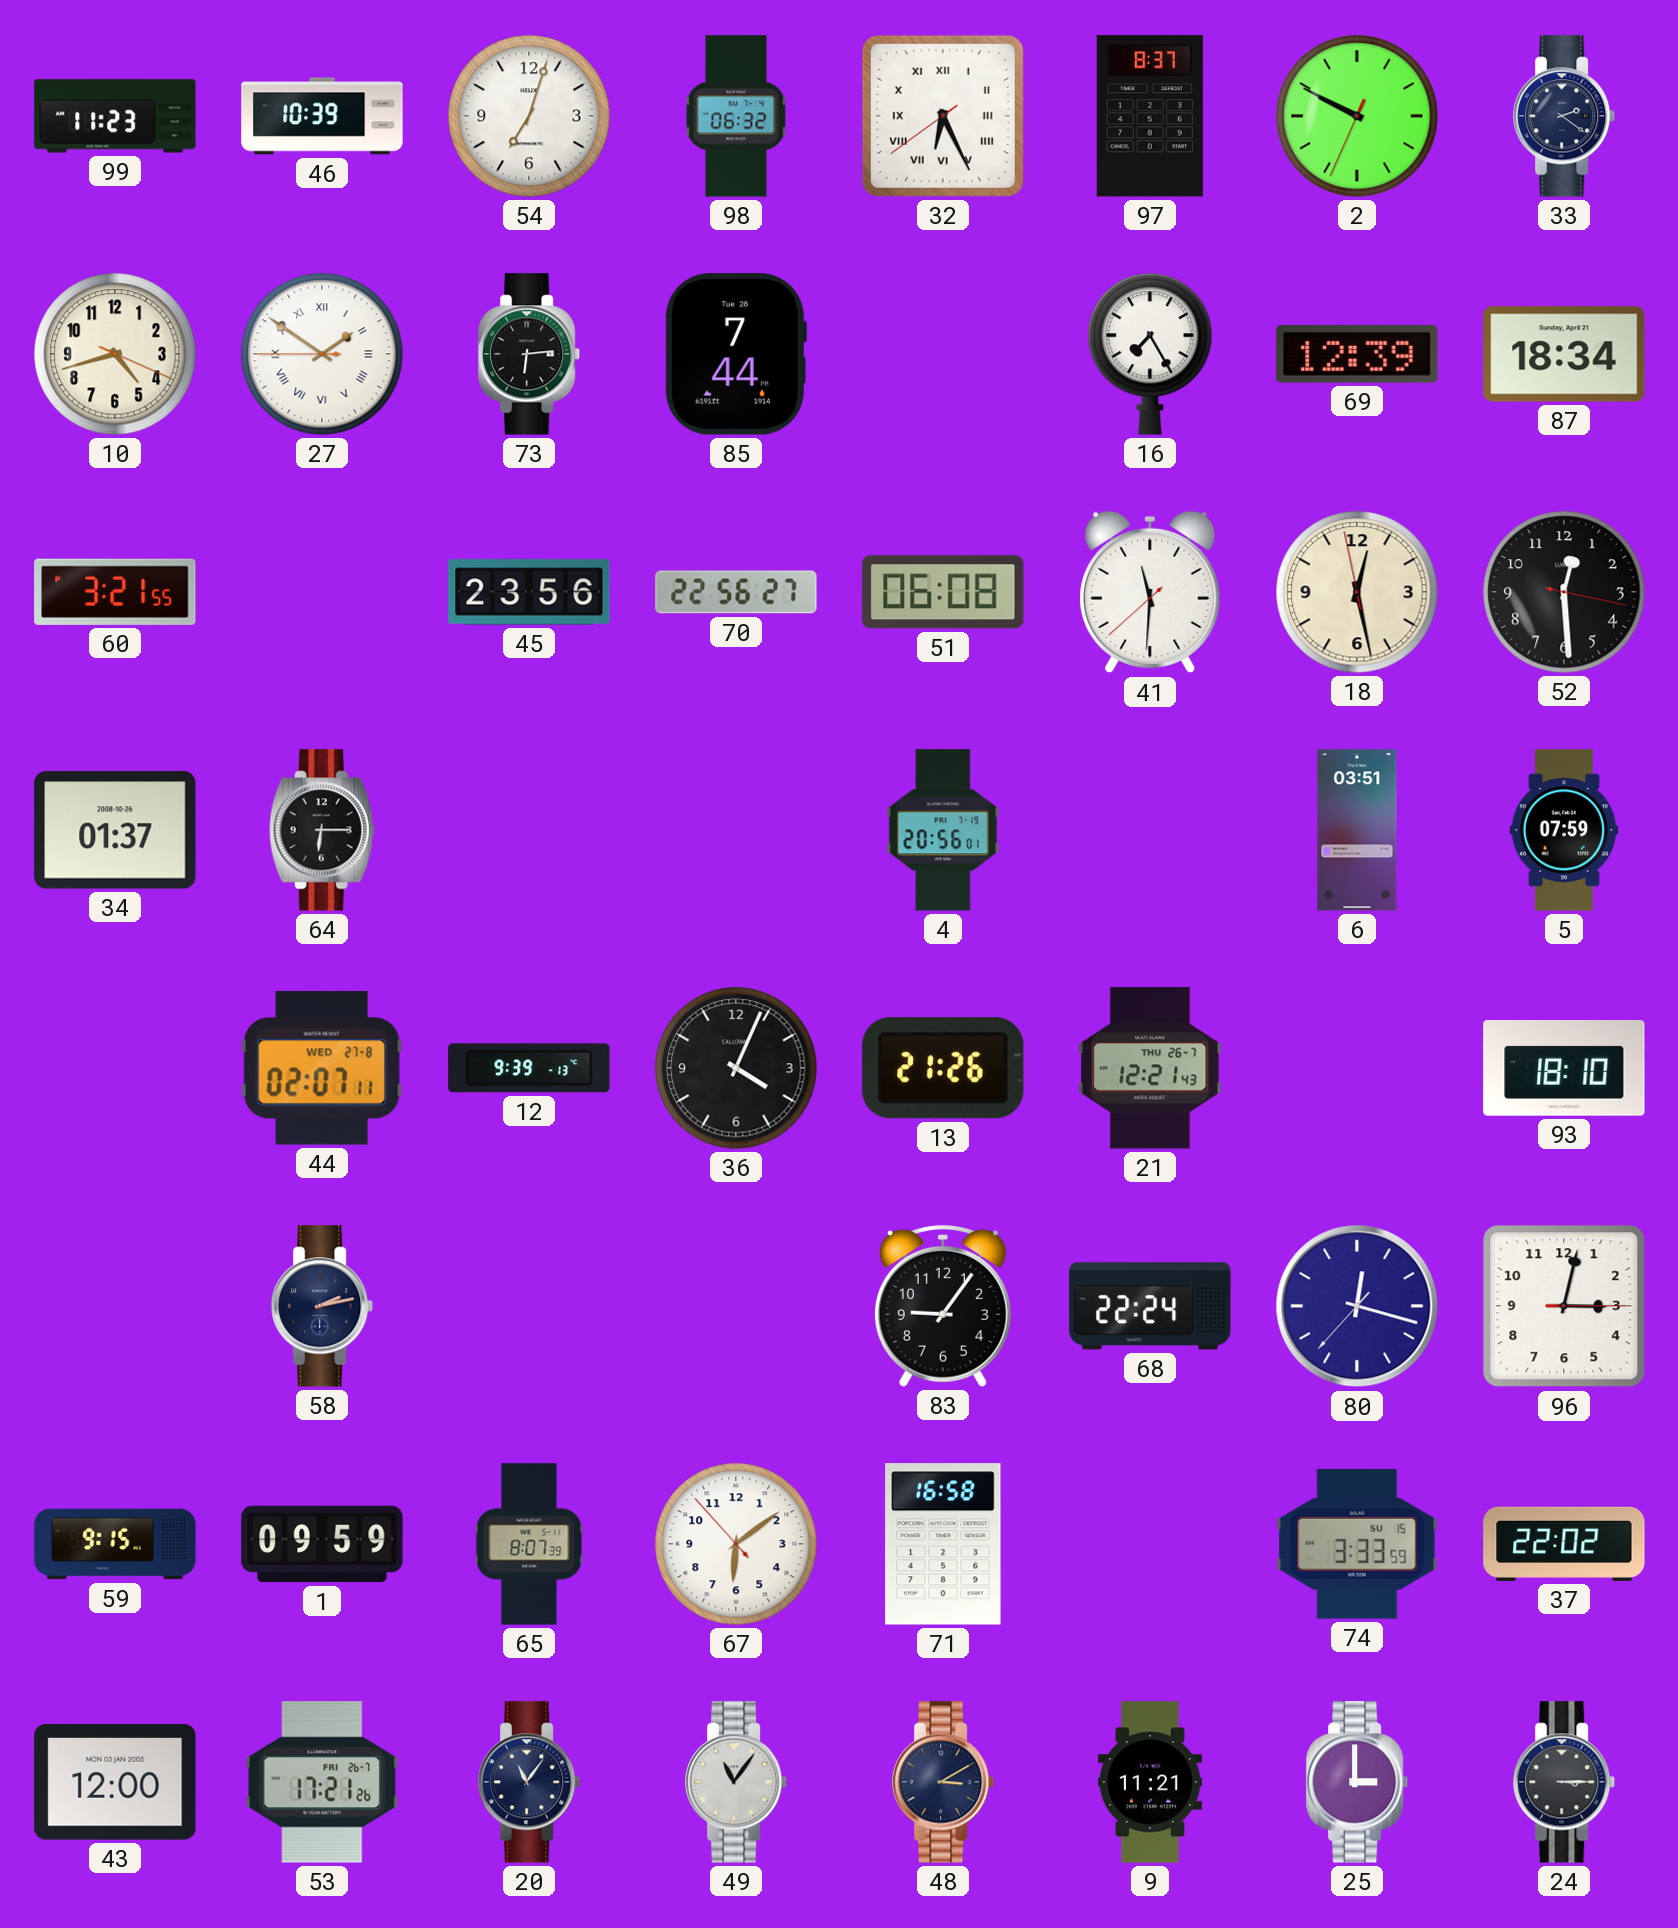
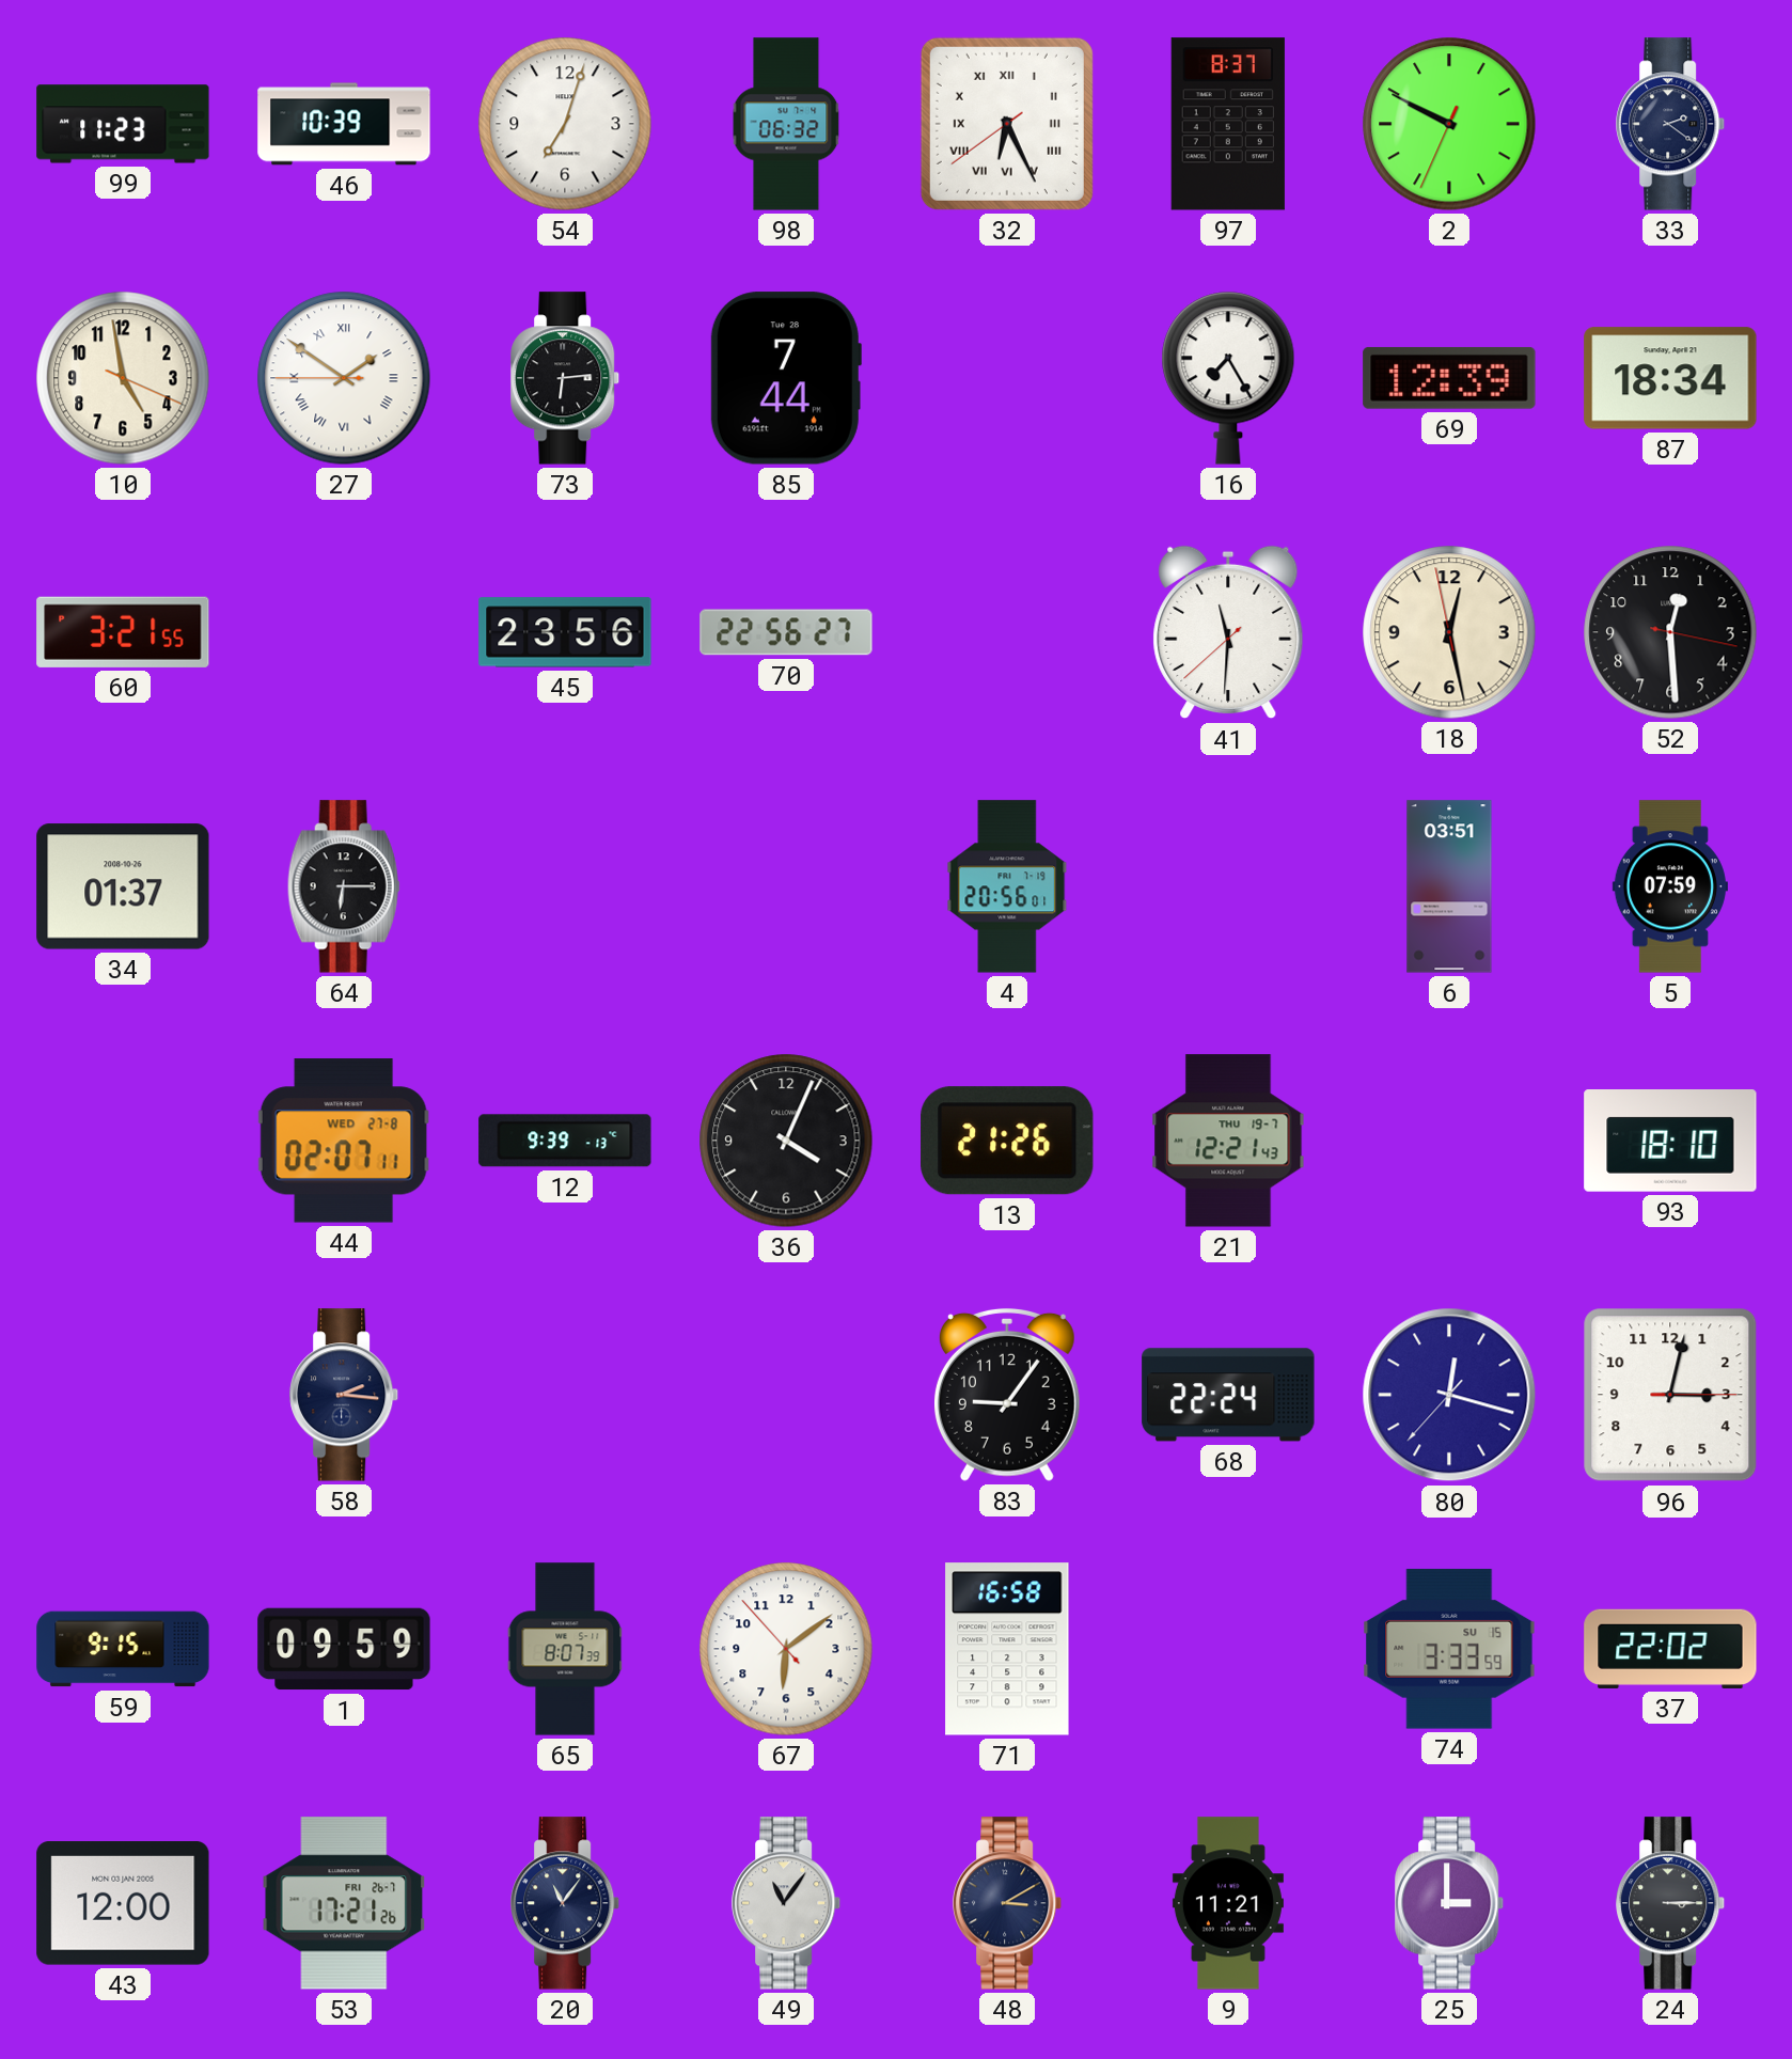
10: 4:42 -> 4:58
51: 06:08 -> none
21 date: THU 26-7 -> THU 19-7
58: 2:13 -> 2:16
